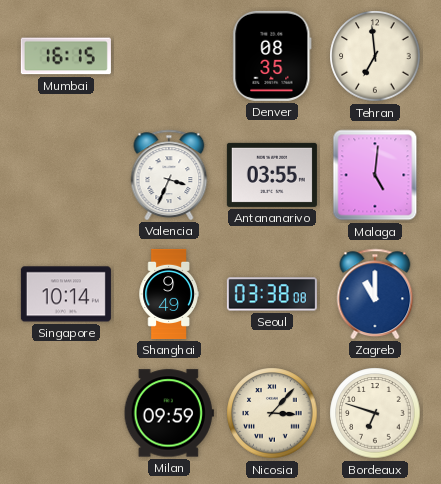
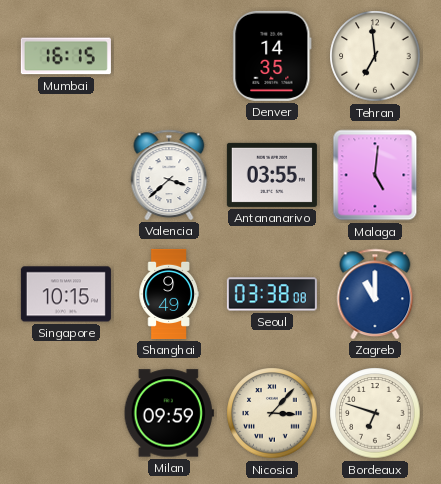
Denver: 08:35 -> 14:35
Valencia: 3:34 -> 3:38
Singapore: 10:14 -> 10:15
